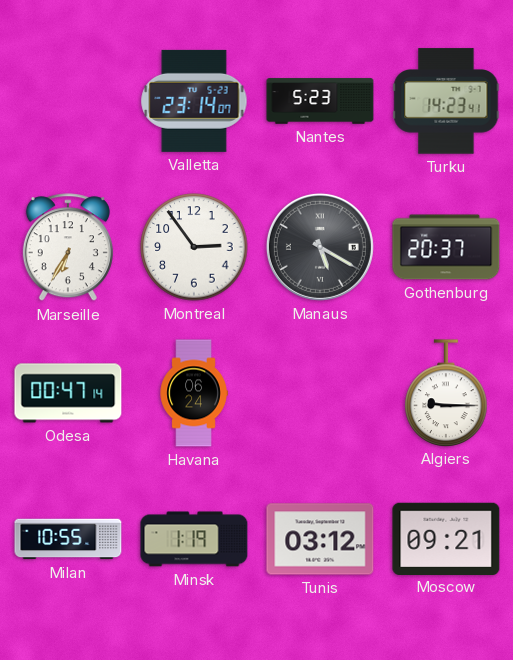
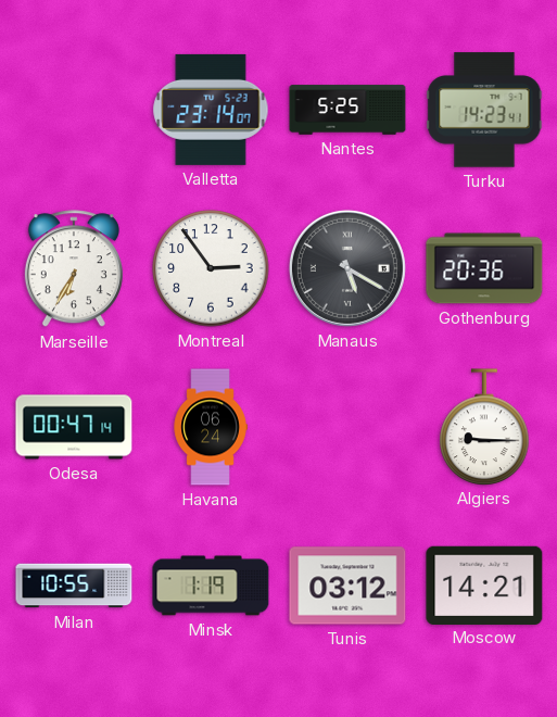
Nantes: 5:23 -> 5:25
Gothenburg: 20:37 -> 20:36
Moscow: 09:21 -> 14:21
